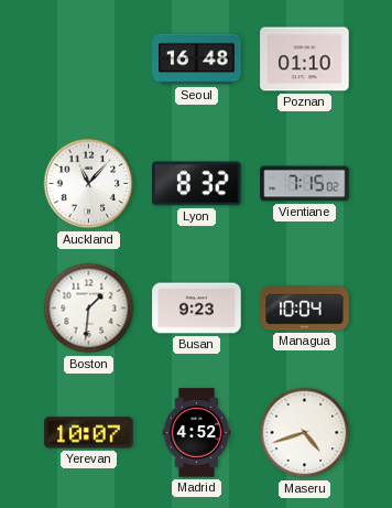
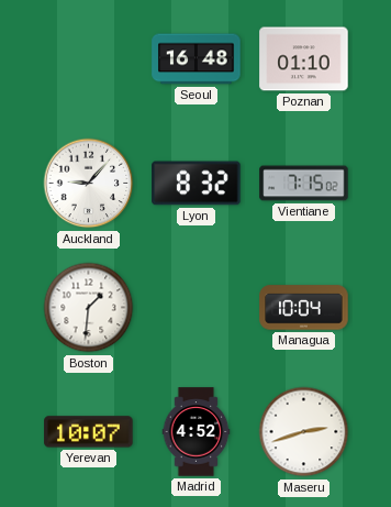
Auckland: 11:07 -> 9:07
Busan: 9:23 -> none
Maseru: 4:42 -> 2:42
